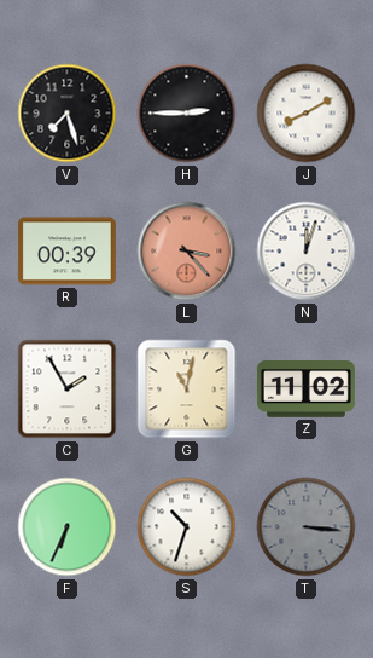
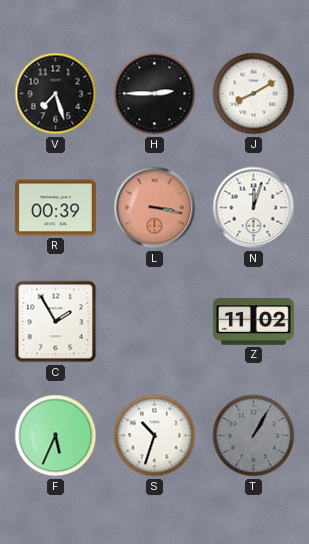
L: 3:23 -> 3:17
G: 11:02 -> none
F: 6:34 -> 5:34
T: 3:16 -> 1:05
